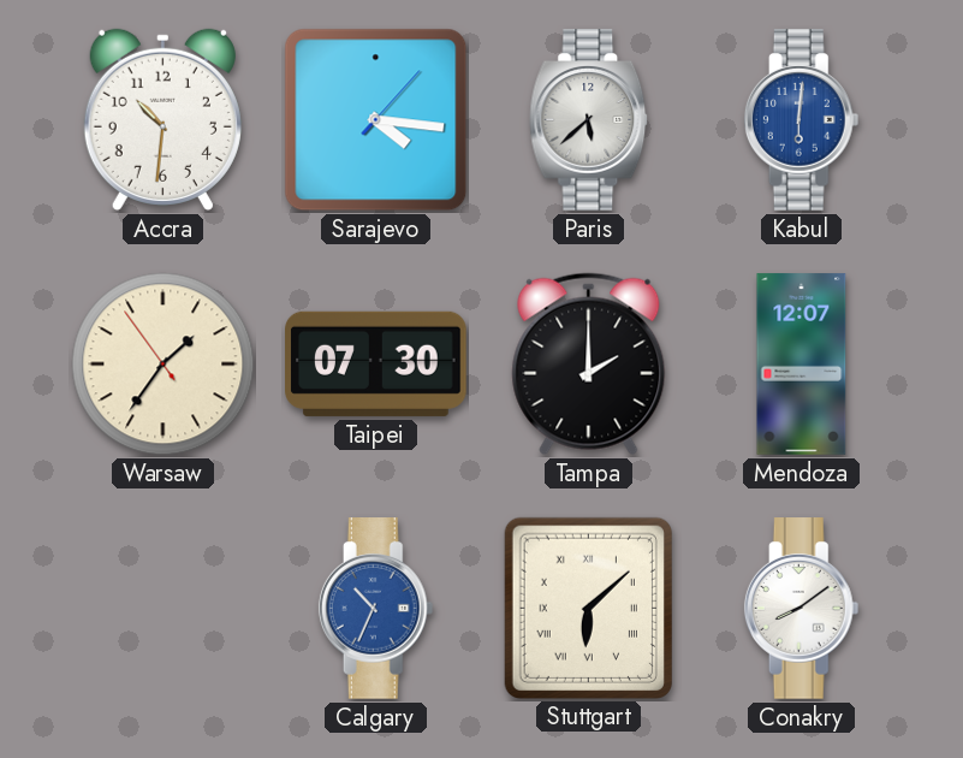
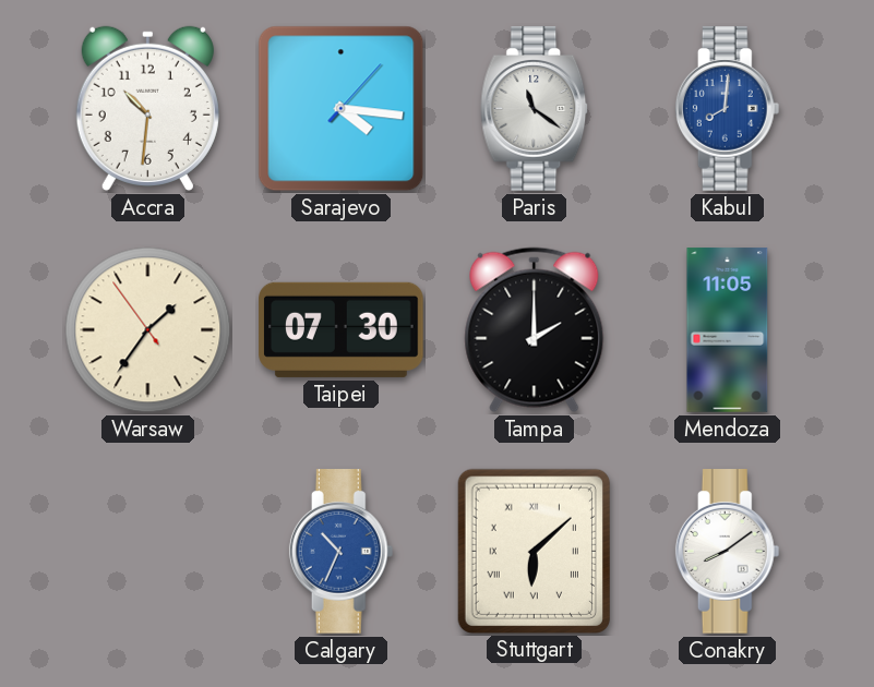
Paris: 5:38 -> 11:21
Kabul: 6:01 -> 8:01
Mendoza: 12:07 -> 11:05
